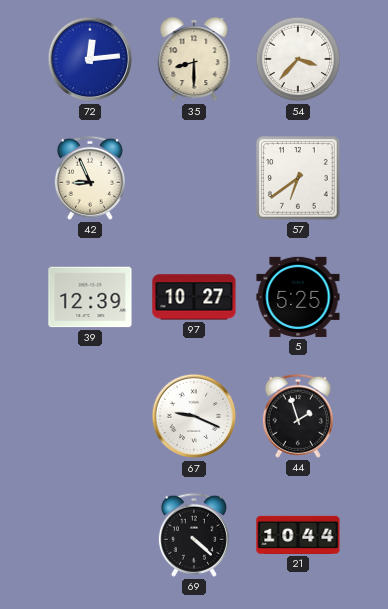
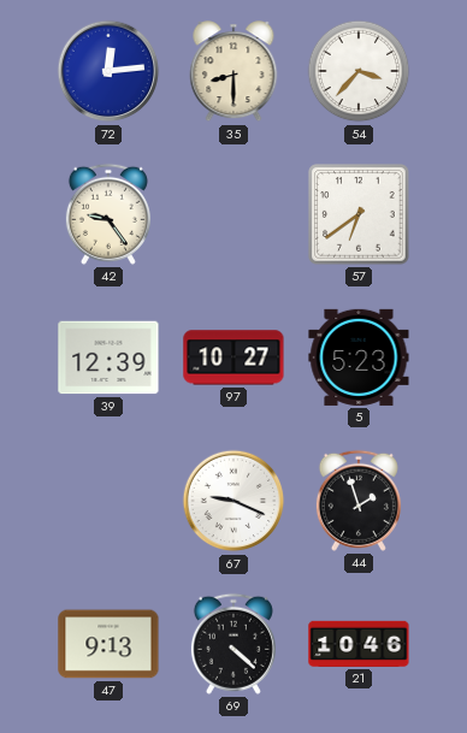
42: 8:56 -> 9:24
5: 5:25 -> 5:23
47: none -> 9:13
21: 10:44 -> 10:46
